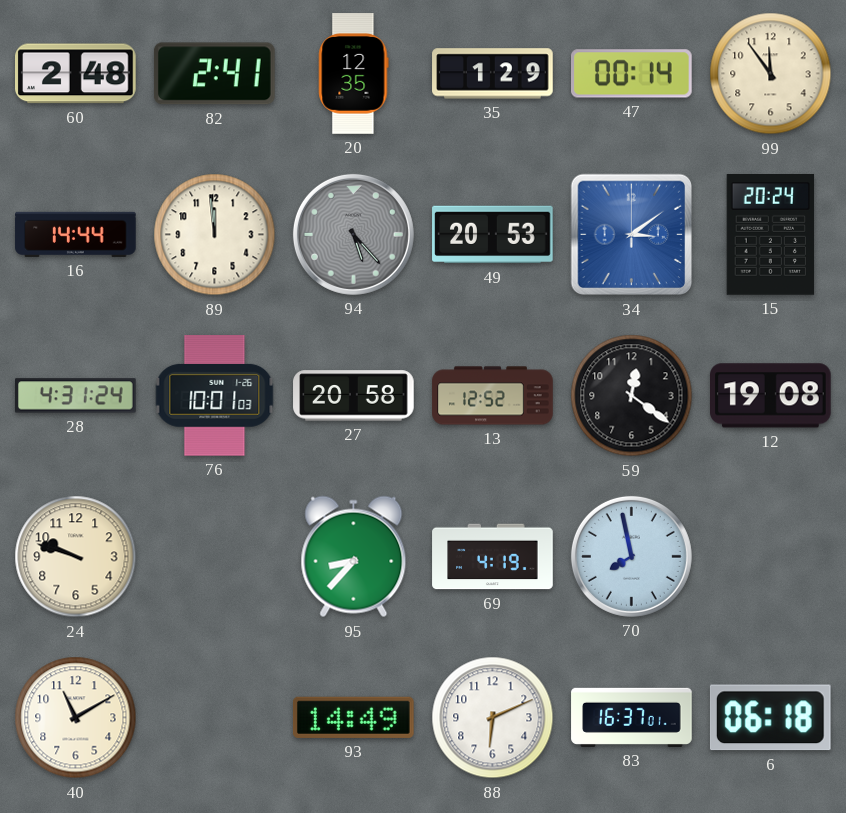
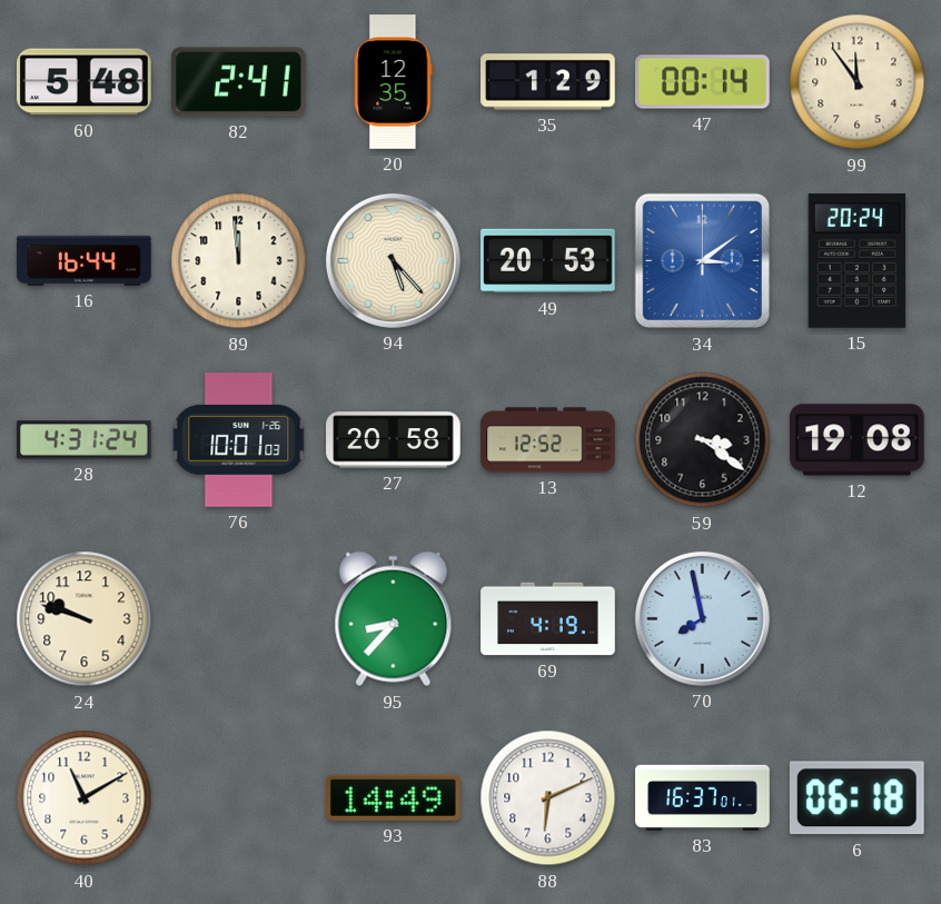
60: 2:48 -> 5:48
16: 14:44 -> 16:44
94 dial: grey -> cream
59: 12:21 -> 3:21
